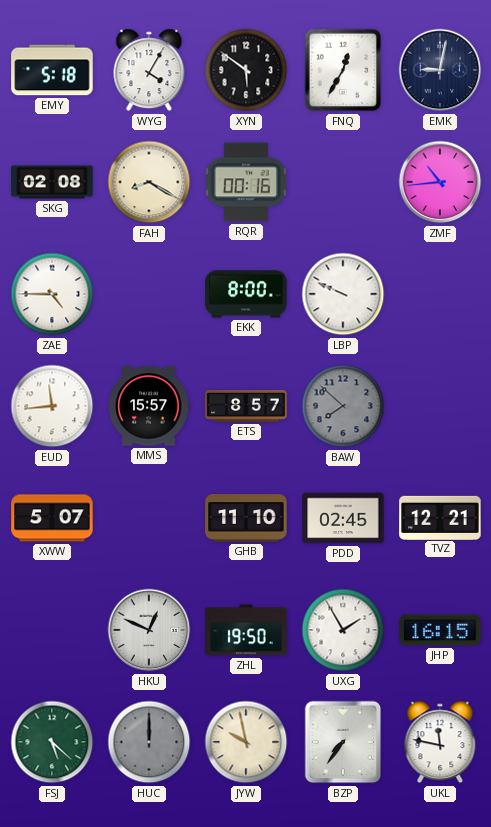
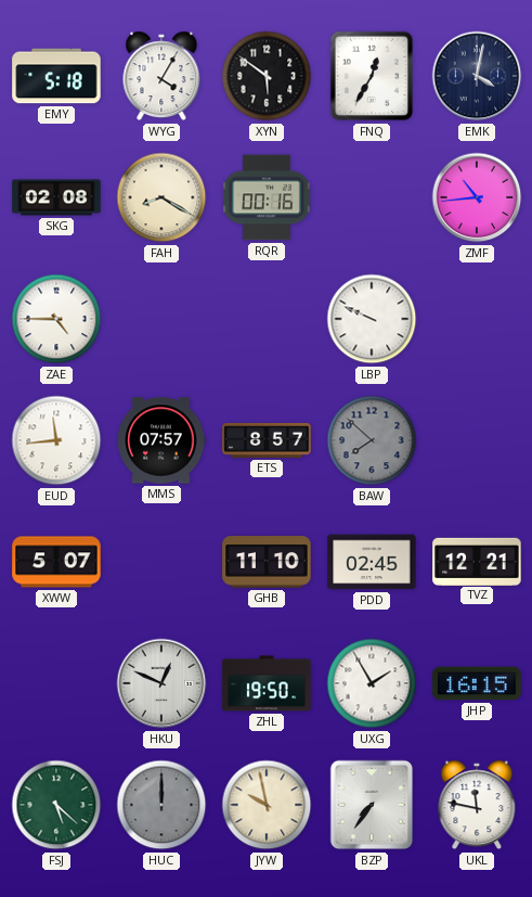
EMK: 9:02 -> 4:02
EKK: 8:00 -> none
MMS: 15:57 -> 07:57
